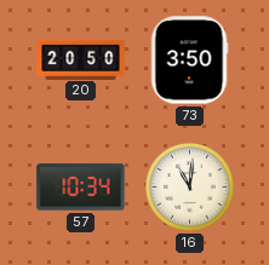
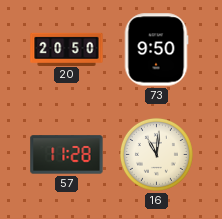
73: 3:50 -> 9:50
57: 10:34 -> 11:28
